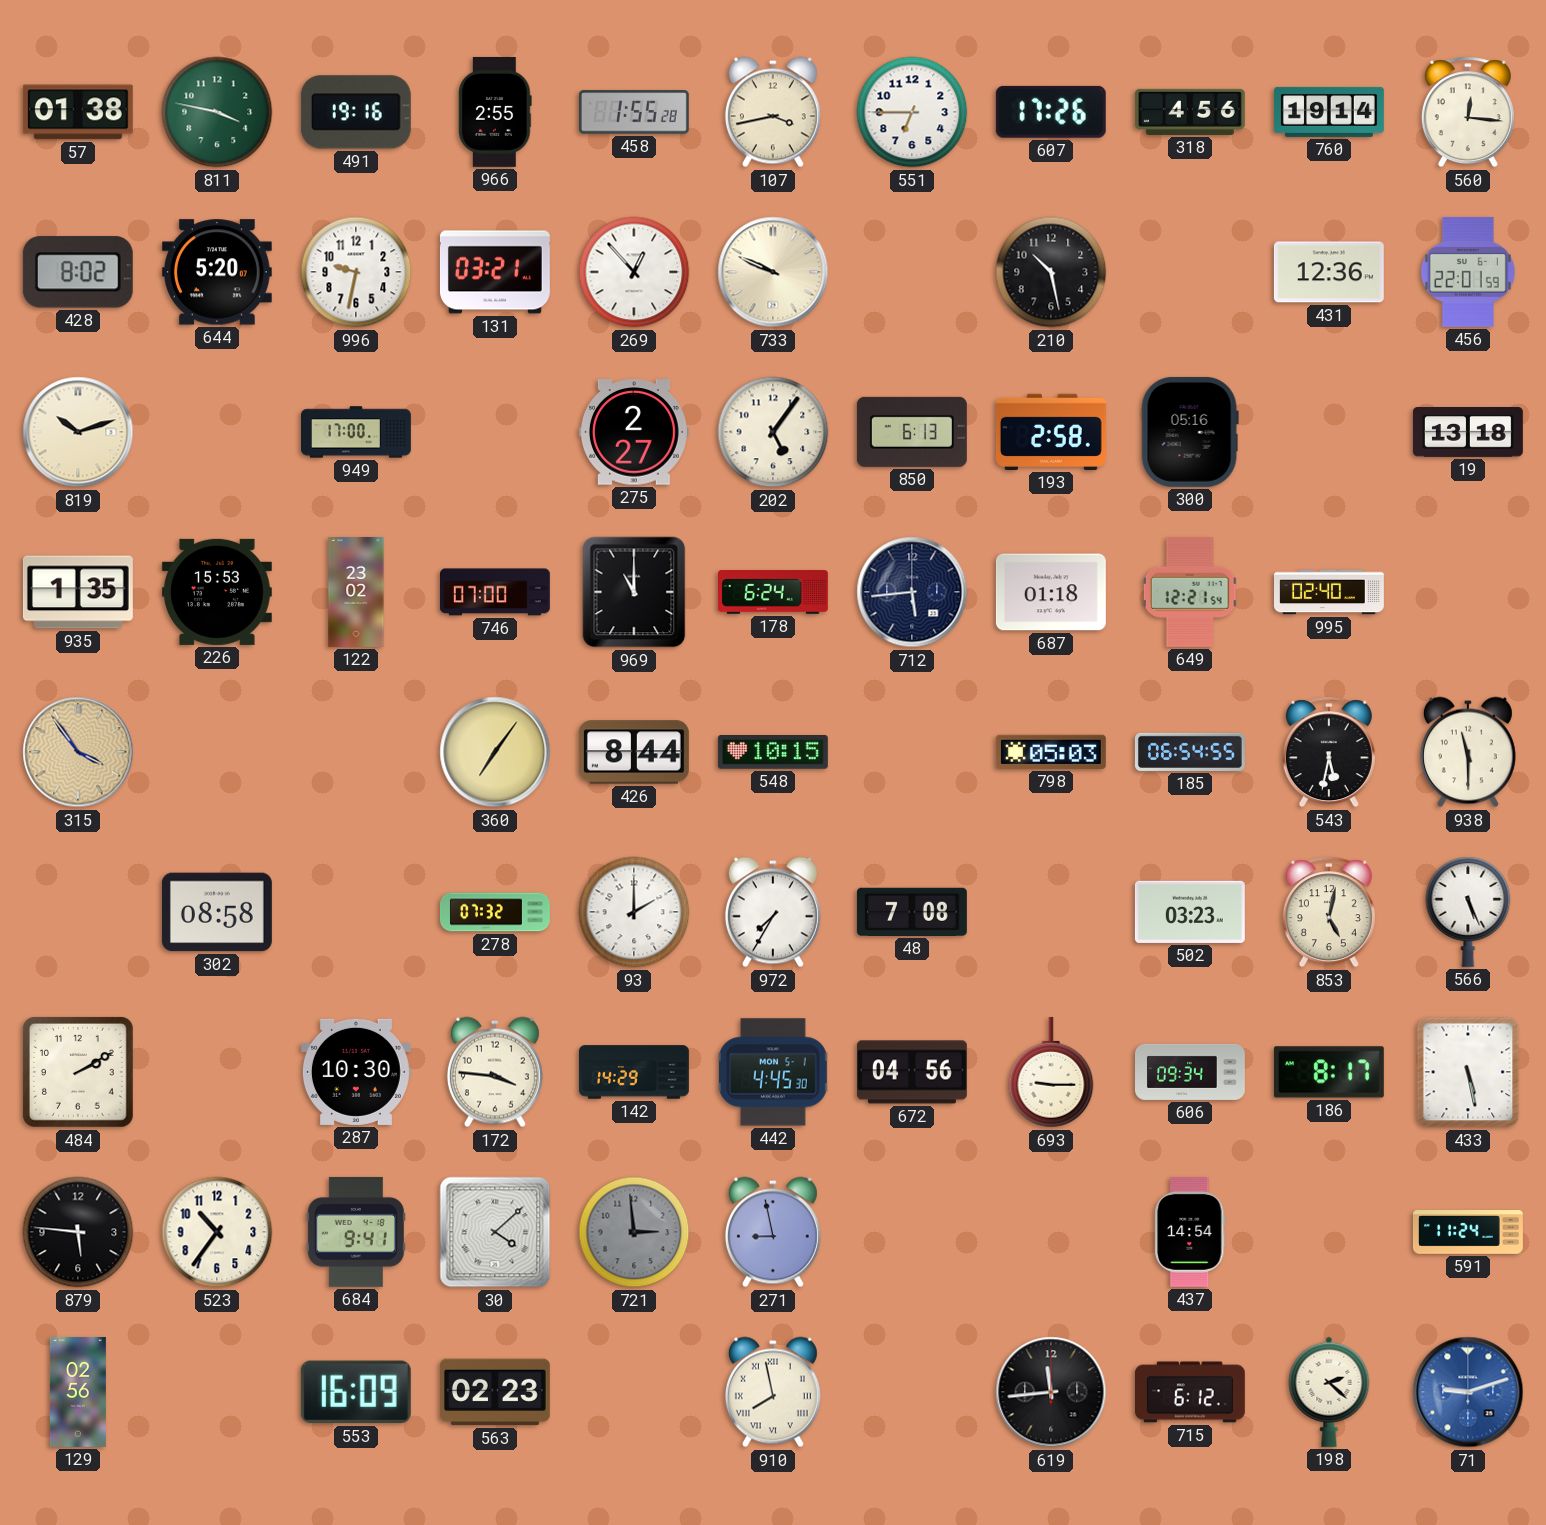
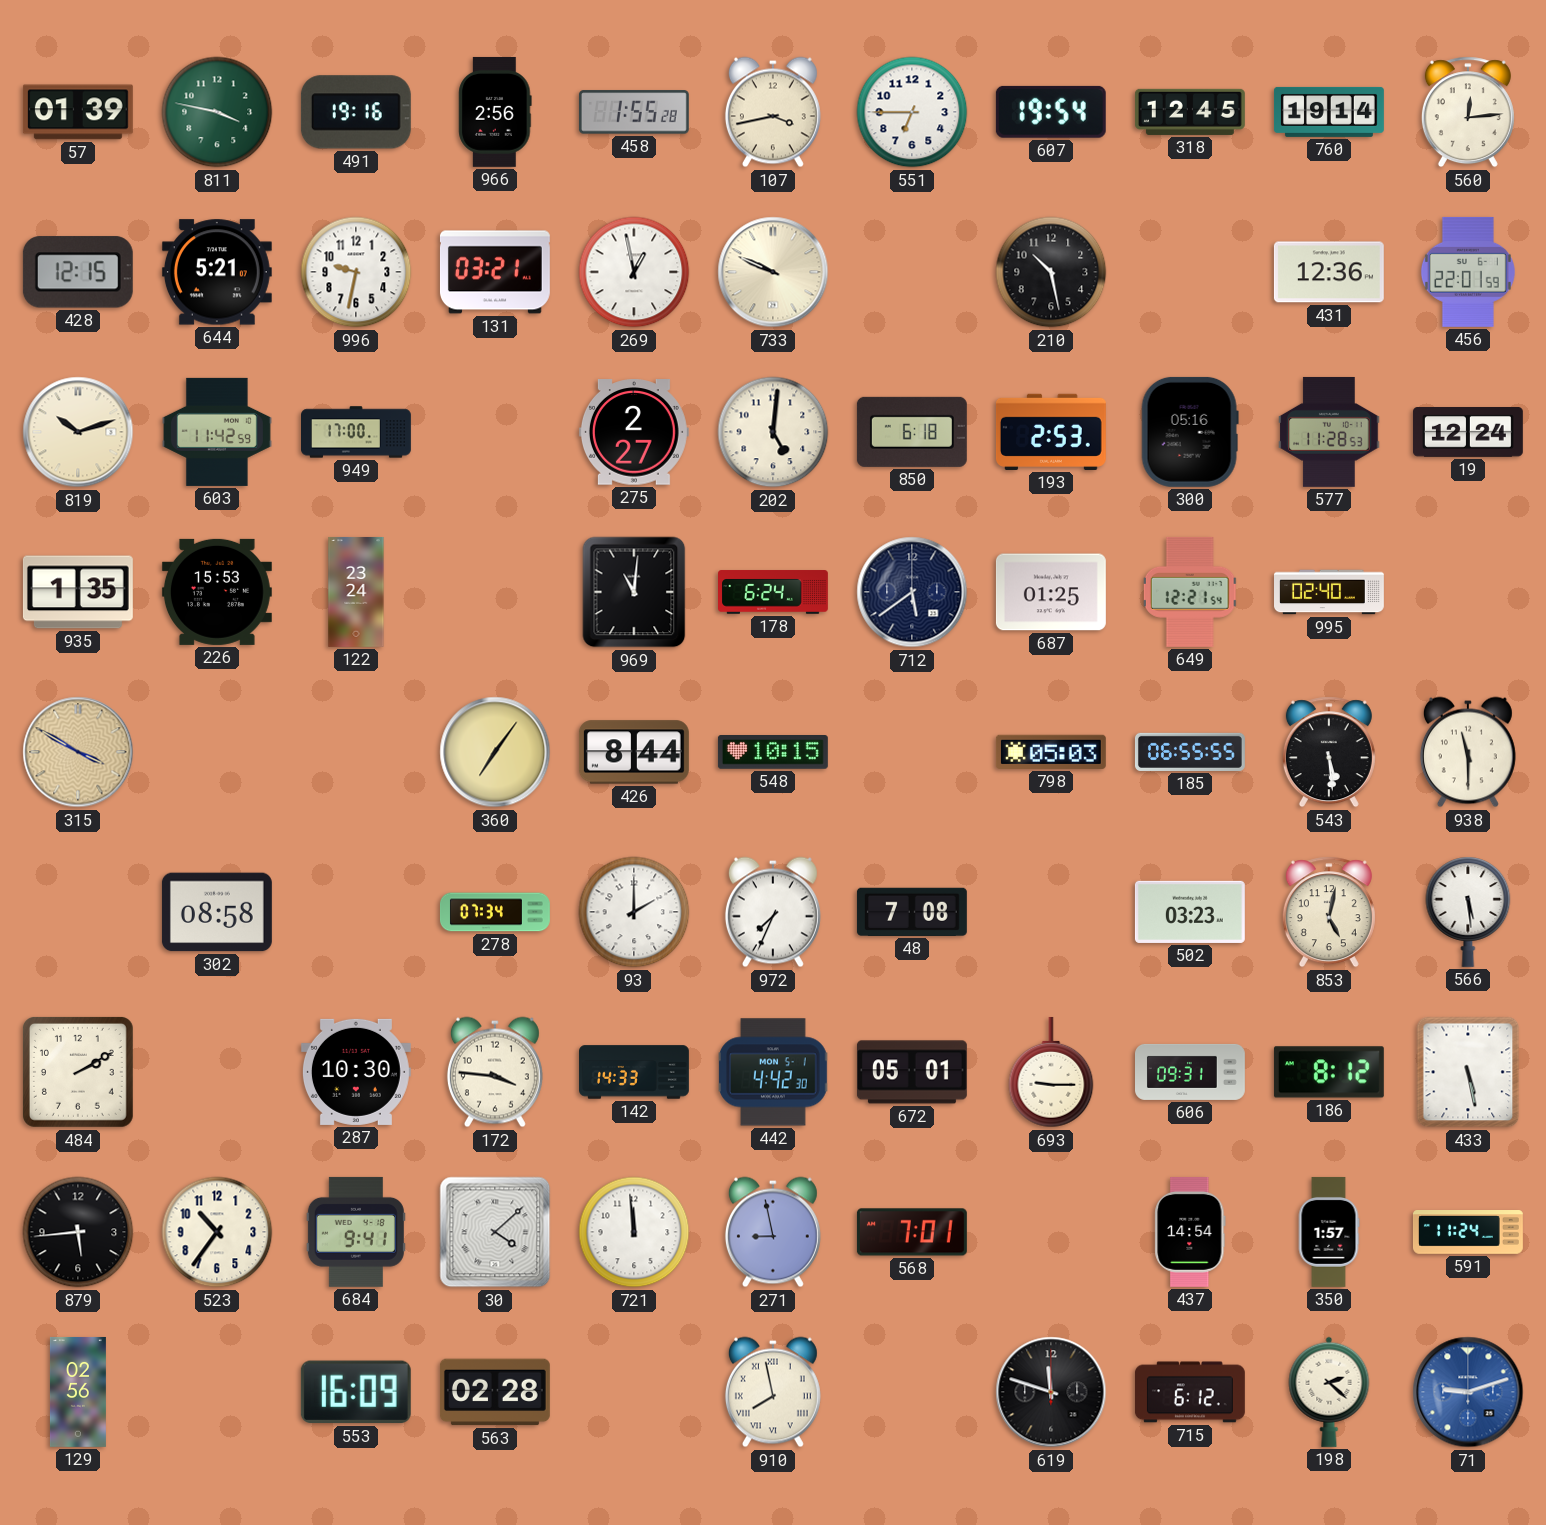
57: 01:38 -> 01:39
966: 2:55 -> 2:56
607: 17:26 -> 19:54
318: 4:56 -> 12:45
560: 12:16 -> 12:14
428: 8:02 -> 12:15
644: 5:20 -> 5:21
269: 12:53 -> 12:58
603: none -> 11:42
202: 5:06 -> 5:01
850: 6:13 -> 6:18
193: 2:58 -> 2:53
577: none -> 11:28
19: 13:18 -> 12:24
122: 23:02 -> 23:24
746: 07:00 -> none
969: 11:00 -> 11:01
712: 5:44 -> 5:39
687: 01:18 -> 01:25
315: 3:54 -> 3:50
185: 06:54 -> 06:55
543: 5:32 -> 5:29
278: 07:32 -> 07:34
972: 7:35 -> 7:34
566: 5:26 -> 5:29
142: 14:29 -> 14:33
442: 4:45 -> 4:42
672: 04:56 -> 05:01
606: 09:34 -> 09:31
186: 8:17 -> 8:12
879: 5:46 -> 5:44
721: 2:59 -> 11:59
721 dial: grey -> white
568: none -> 7:01
350: none -> 1:57
563: 02:23 -> 02:28
619: 11:44 -> 11:48
